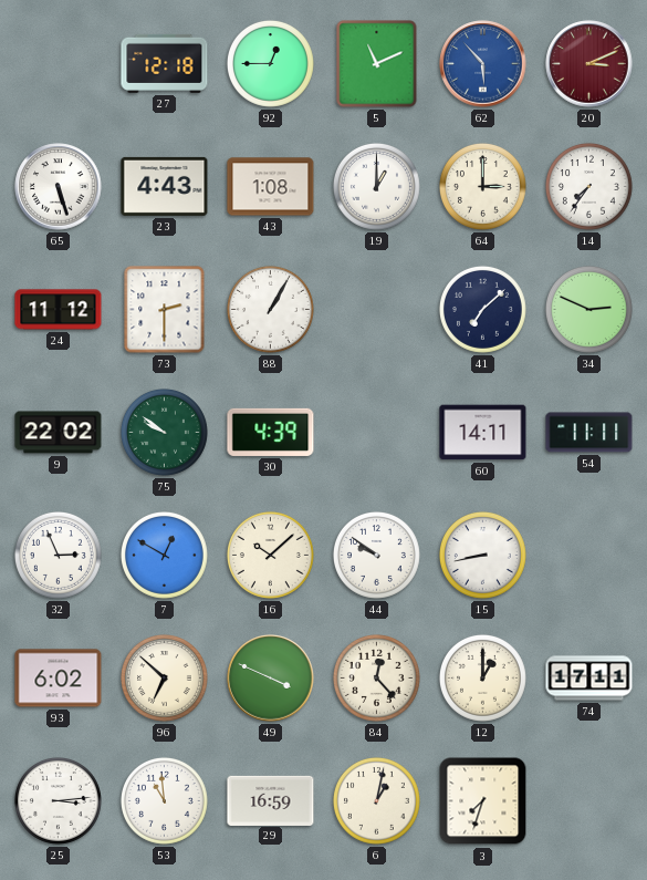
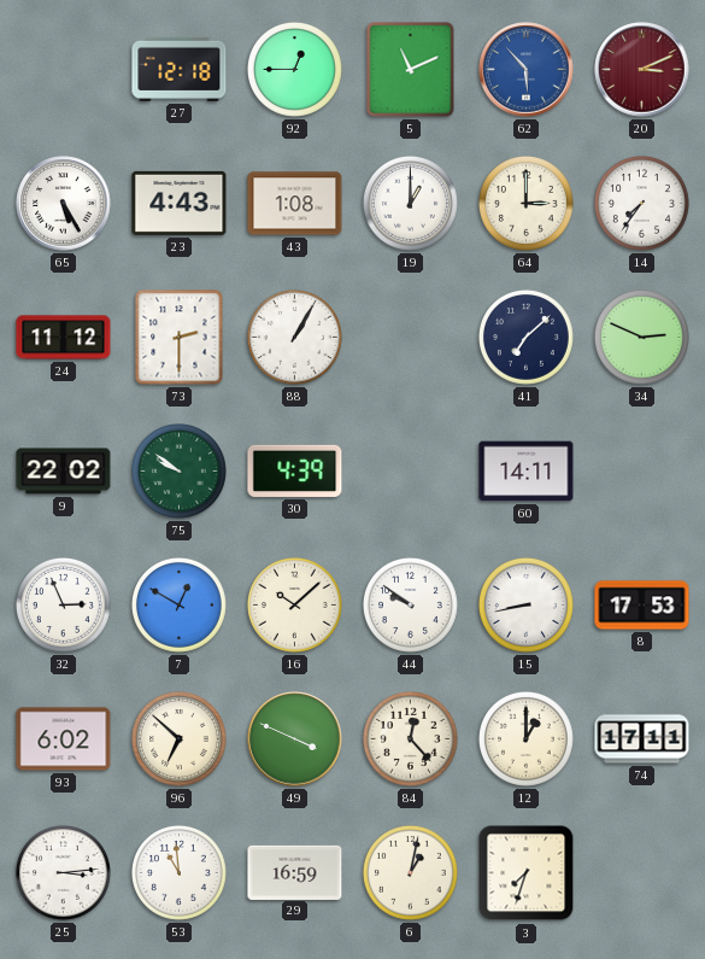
65: 5:27 -> 5:25
54: 11:11 -> none
8: none -> 17:53
